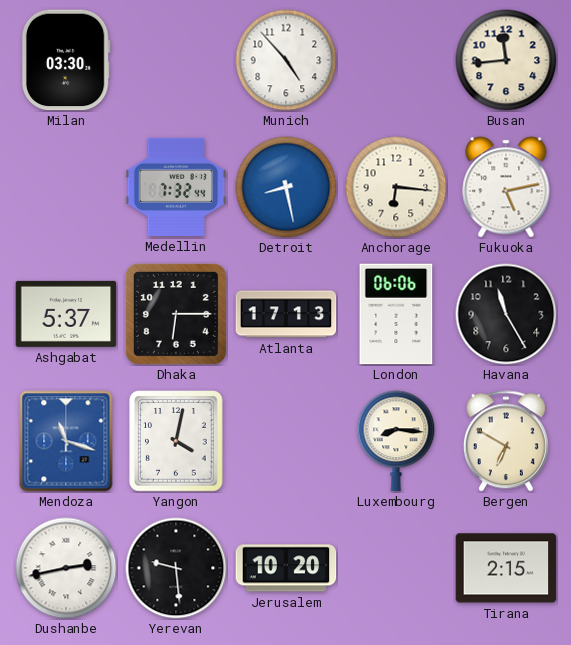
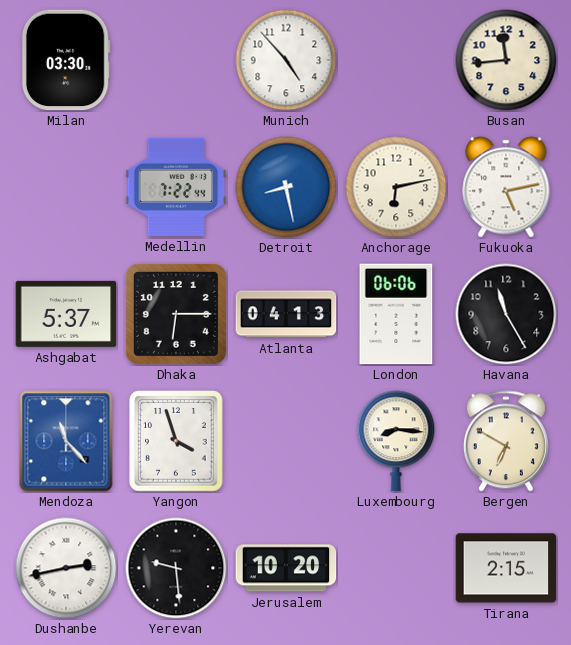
Medellin: 7:32 -> 7:22
Anchorage: 6:16 -> 6:13
Atlanta: 17:13 -> 04:13
Mendoza: 11:18 -> 11:23
Yangon: 4:02 -> 3:57
